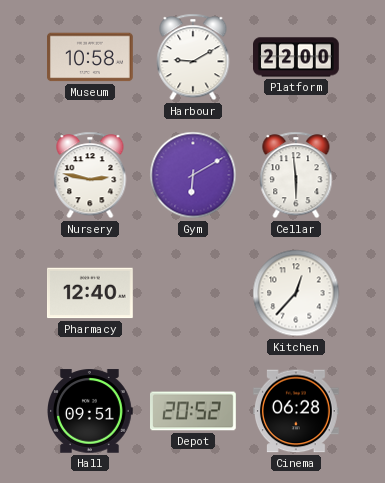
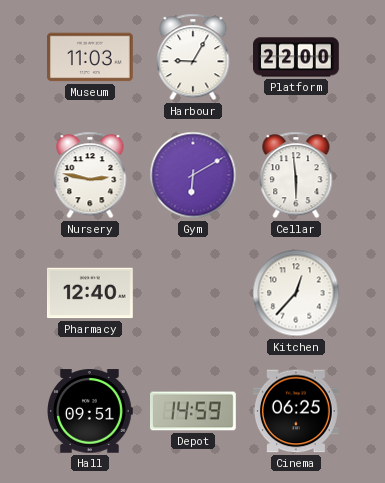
Museum: 10:58 -> 11:03
Harbour: 9:10 -> 9:05
Depot: 20:52 -> 14:59
Cinema: 06:28 -> 06:25
